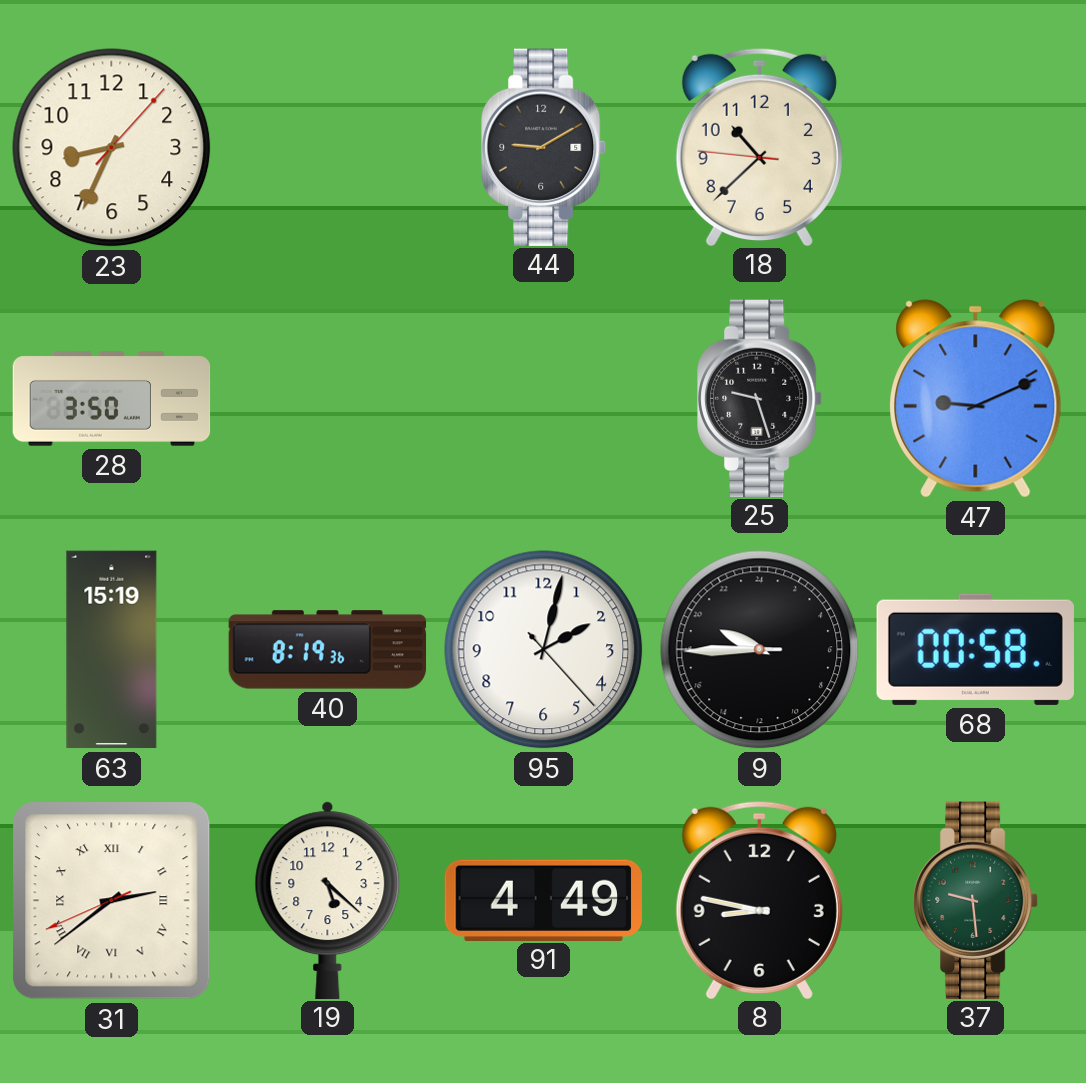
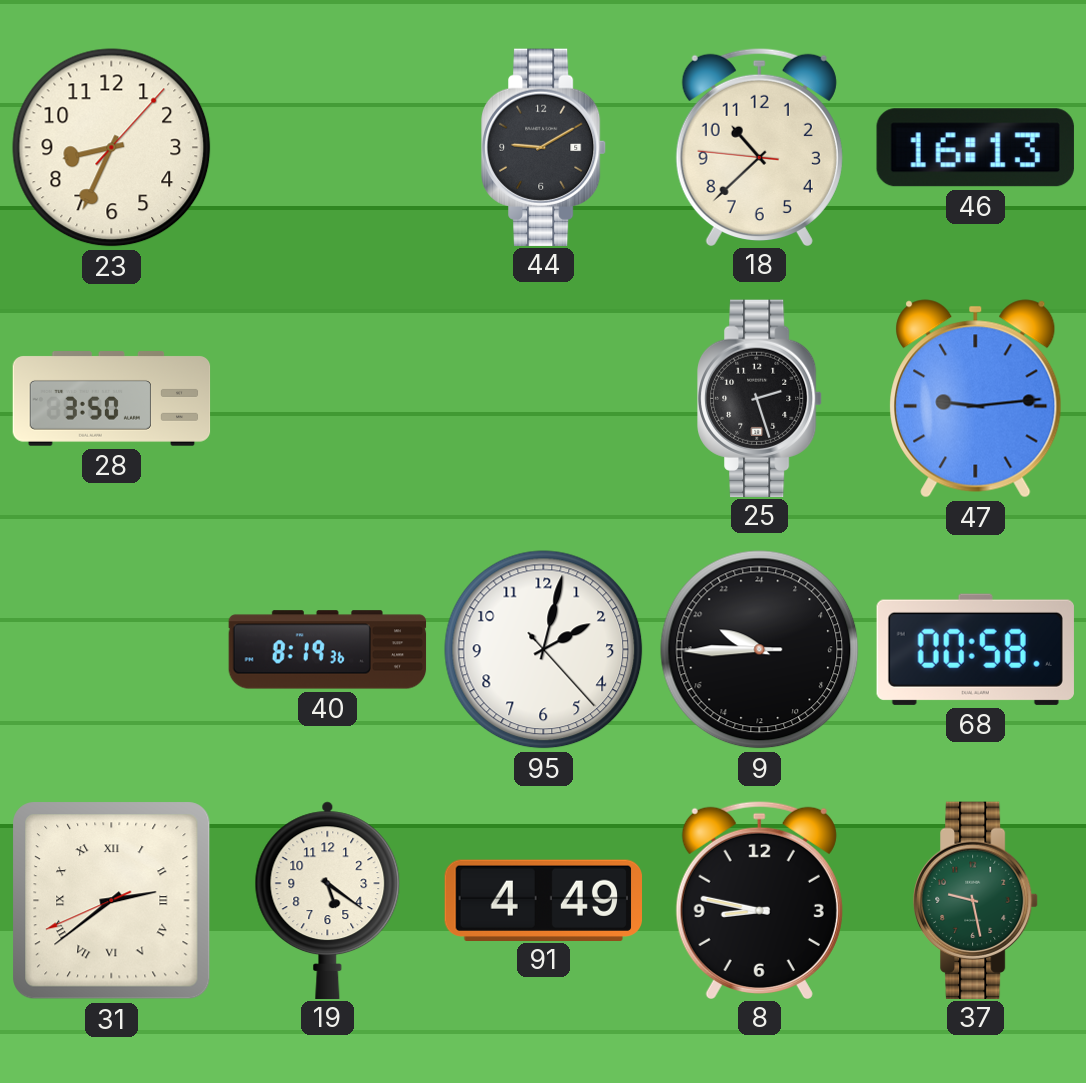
46: none -> 16:13
25: 9:27 -> 2:27
47: 9:11 -> 9:14
63: 15:19 -> none
19: 5:22 -> 5:21
37: 9:29 -> 9:28
